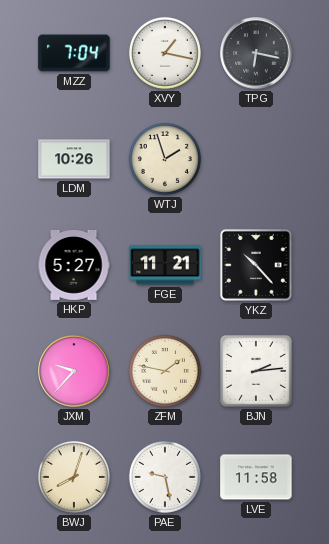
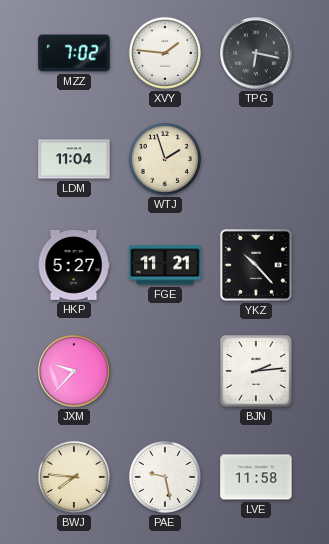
MZZ: 7:04 -> 7:02
XVY: 1:17 -> 1:46
LDM: 10:26 -> 11:04
ZFM: 1:47 -> none
BWJ: 8:03 -> 7:46
